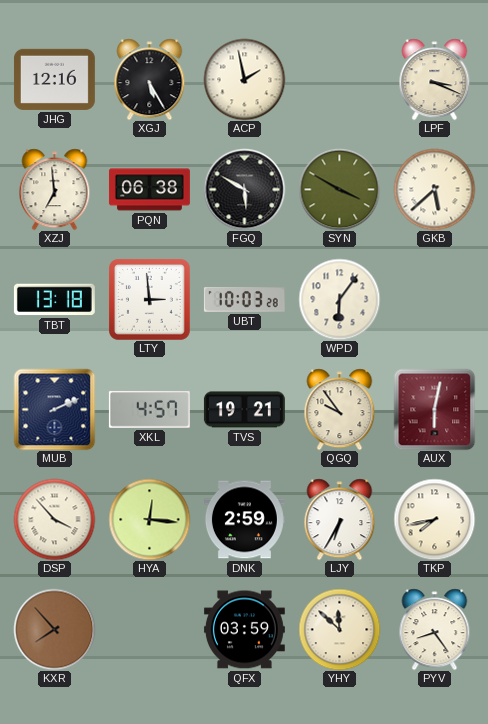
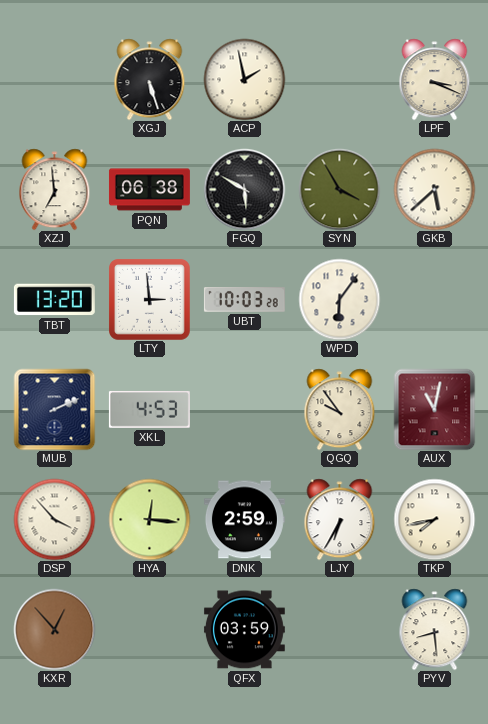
JHG: 12:16 -> none
XGJ: 5:25 -> 5:27
SYN: 3:50 -> 3:55
TBT: 13:18 -> 13:20
XKL: 4:57 -> 4:53
TVS: 19:21 -> none
AUX: 6:02 -> 11:02
KXR: 7:53 -> 12:53
YHY: 11:52 -> none
PYV: 8:24 -> 8:29
